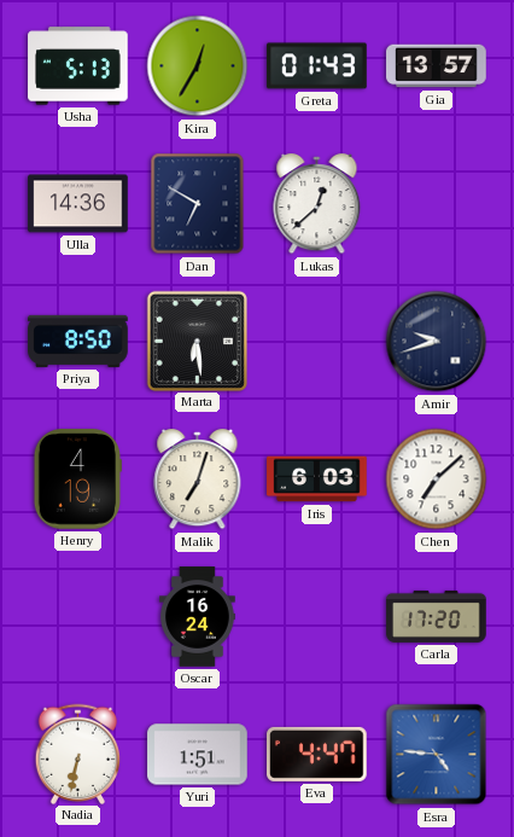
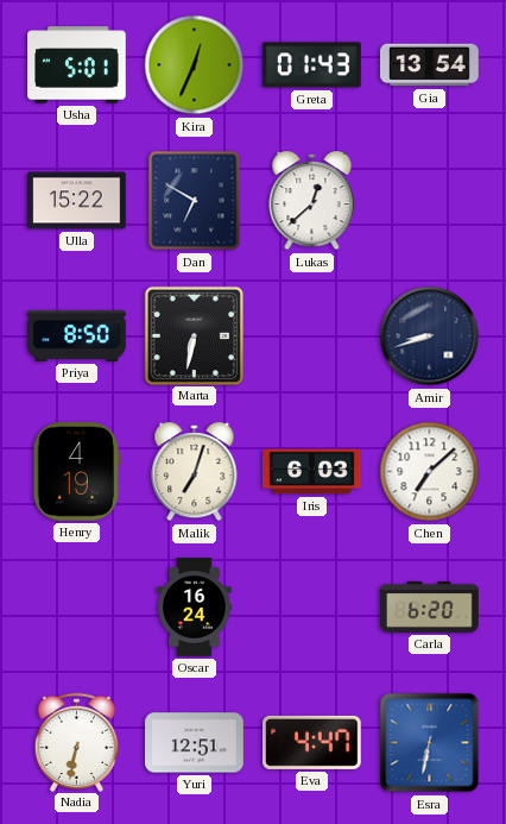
Usha: 5:13 -> 5:01
Kira: 12:35 -> 12:34
Gia: 13:57 -> 13:54
Ulla: 14:36 -> 15:22
Marta: 6:29 -> 6:32
Amir: 9:42 -> 8:42
Carla: 17:20 -> 6:20
Yuri: 1:51 -> 12:51
Esra: 4:46 -> 6:32
